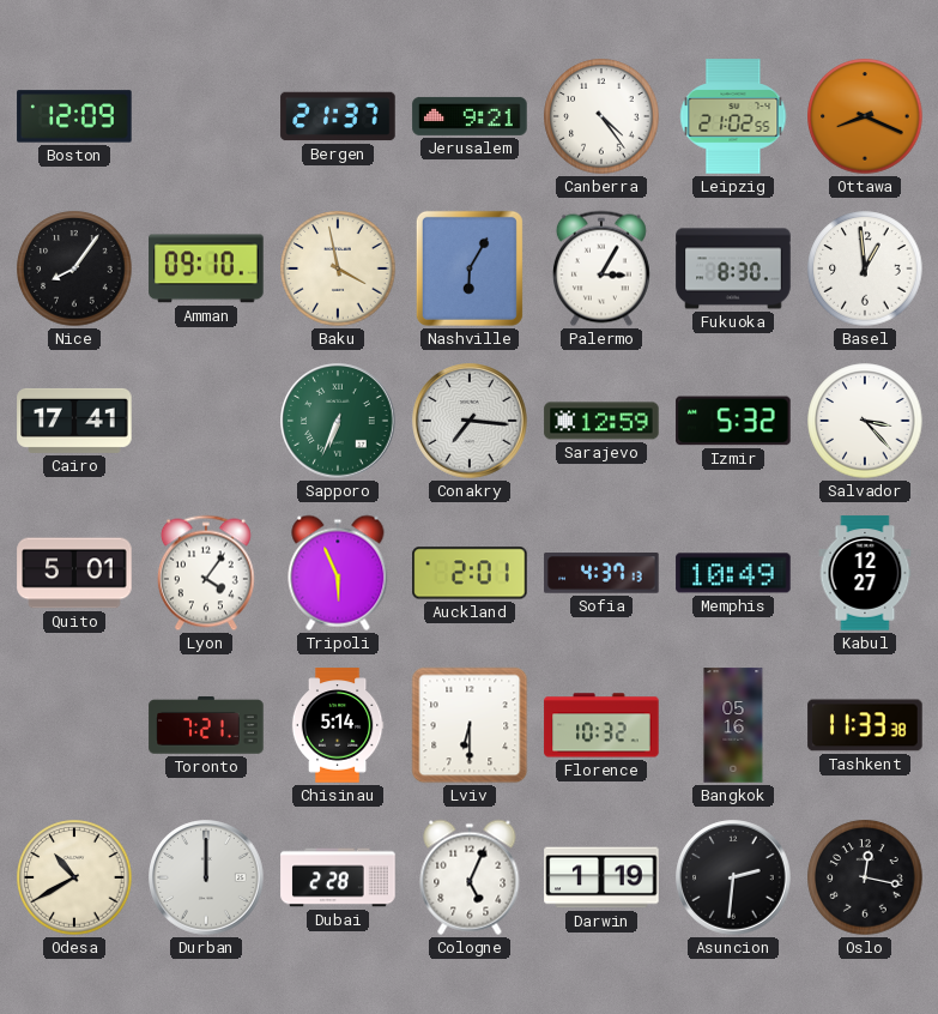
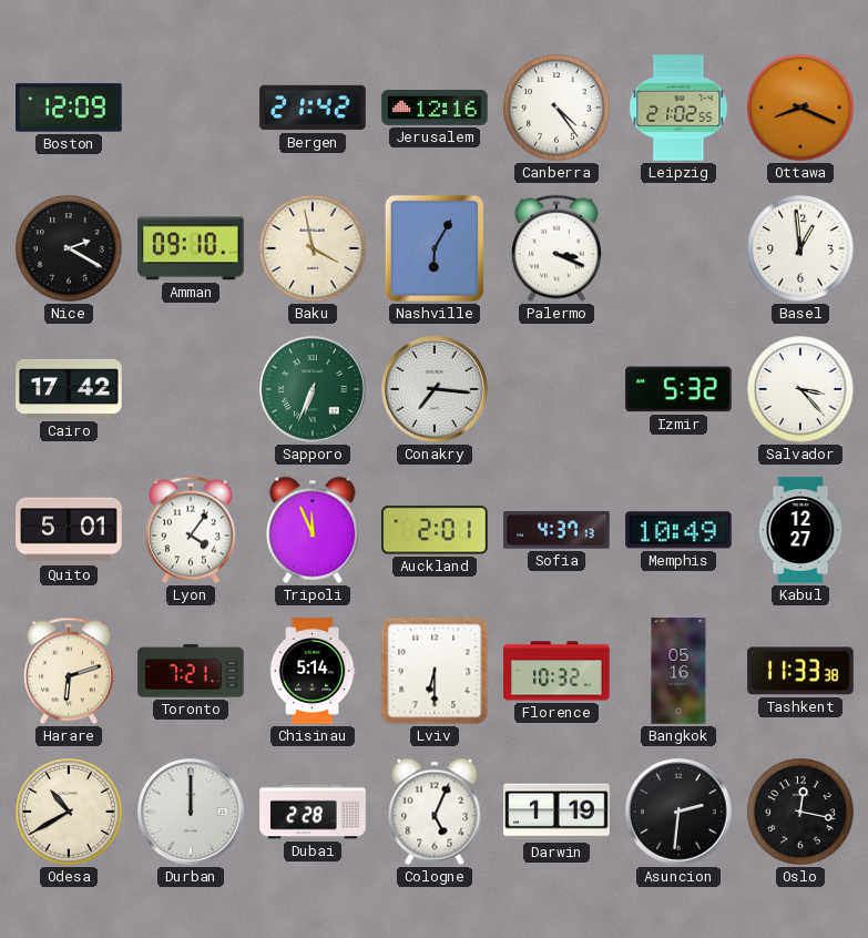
Bergen: 21:37 -> 21:42
Jerusalem: 9:21 -> 12:16
Nice: 8:06 -> 2:20
Palermo: 3:05 -> 3:19
Fukuoka: 8:30 -> none
Cairo: 17:41 -> 17:42
Sarajevo: 12:59 -> none
Tripoli: 5:56 -> 11:56
Harare: none -> 6:12
